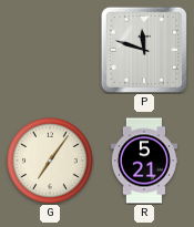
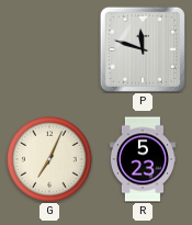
G: 7:06 -> 7:04
R: 5:21 -> 5:23
